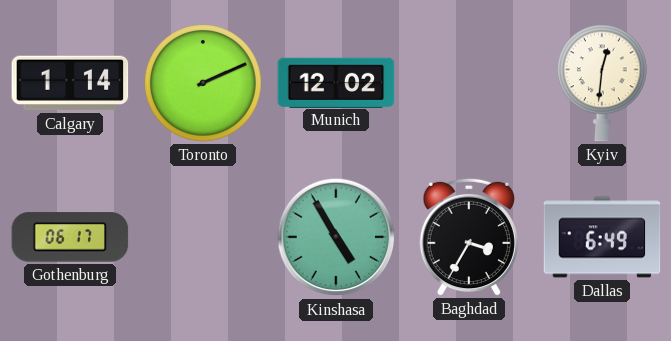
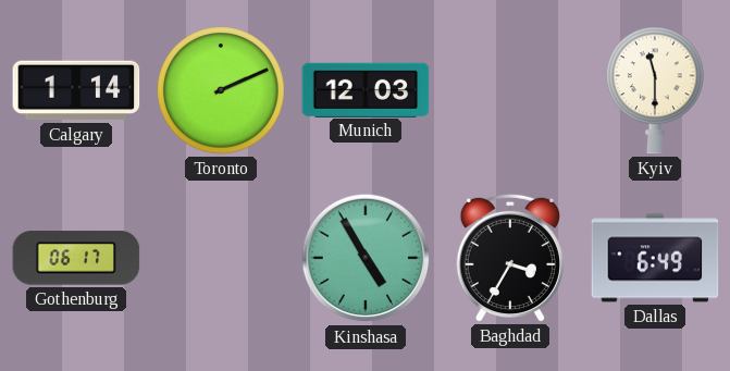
Munich: 12:02 -> 12:03
Kyiv: 12:31 -> 11:30
